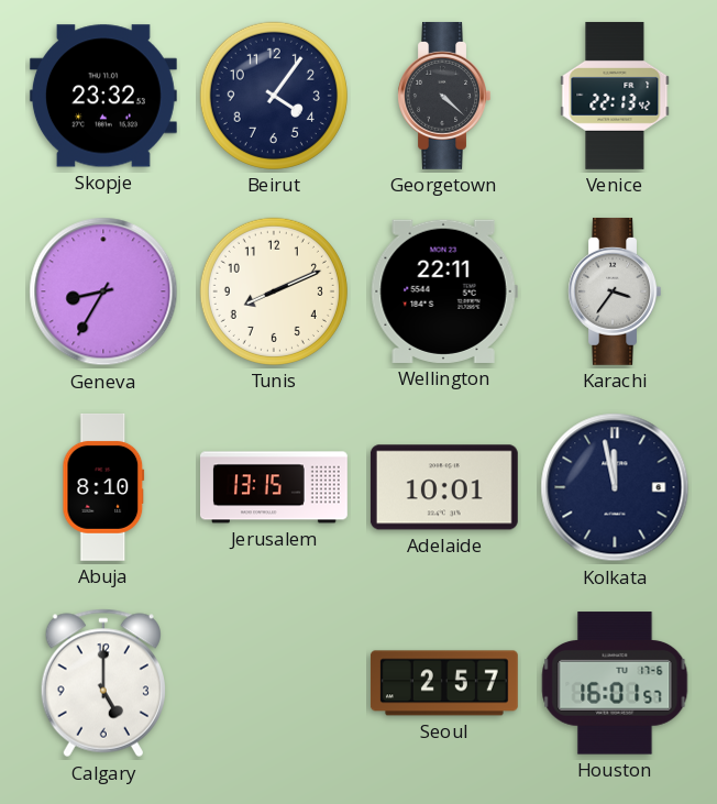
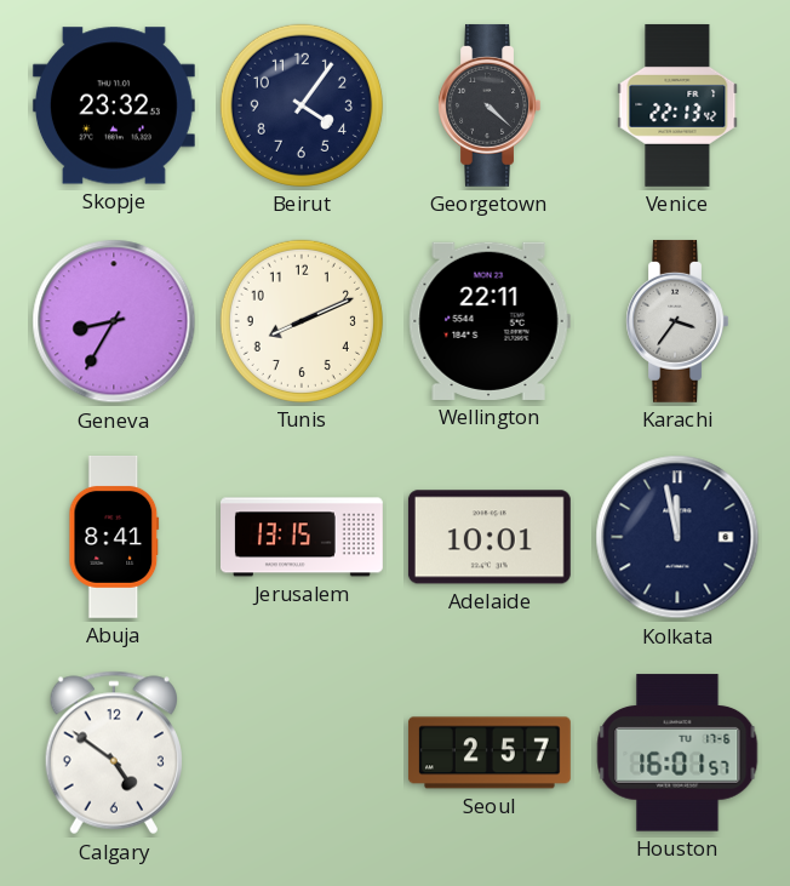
Abuja: 8:10 -> 8:41
Calgary: 5:00 -> 4:51
